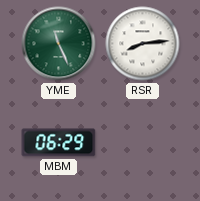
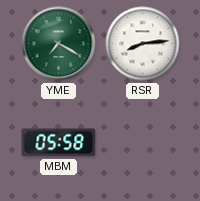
YME: 11:26 -> 7:20
MBM: 06:29 -> 05:58
